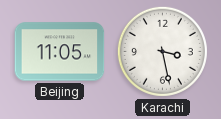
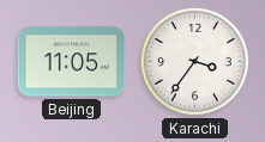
Karachi: 3:28 -> 3:36
